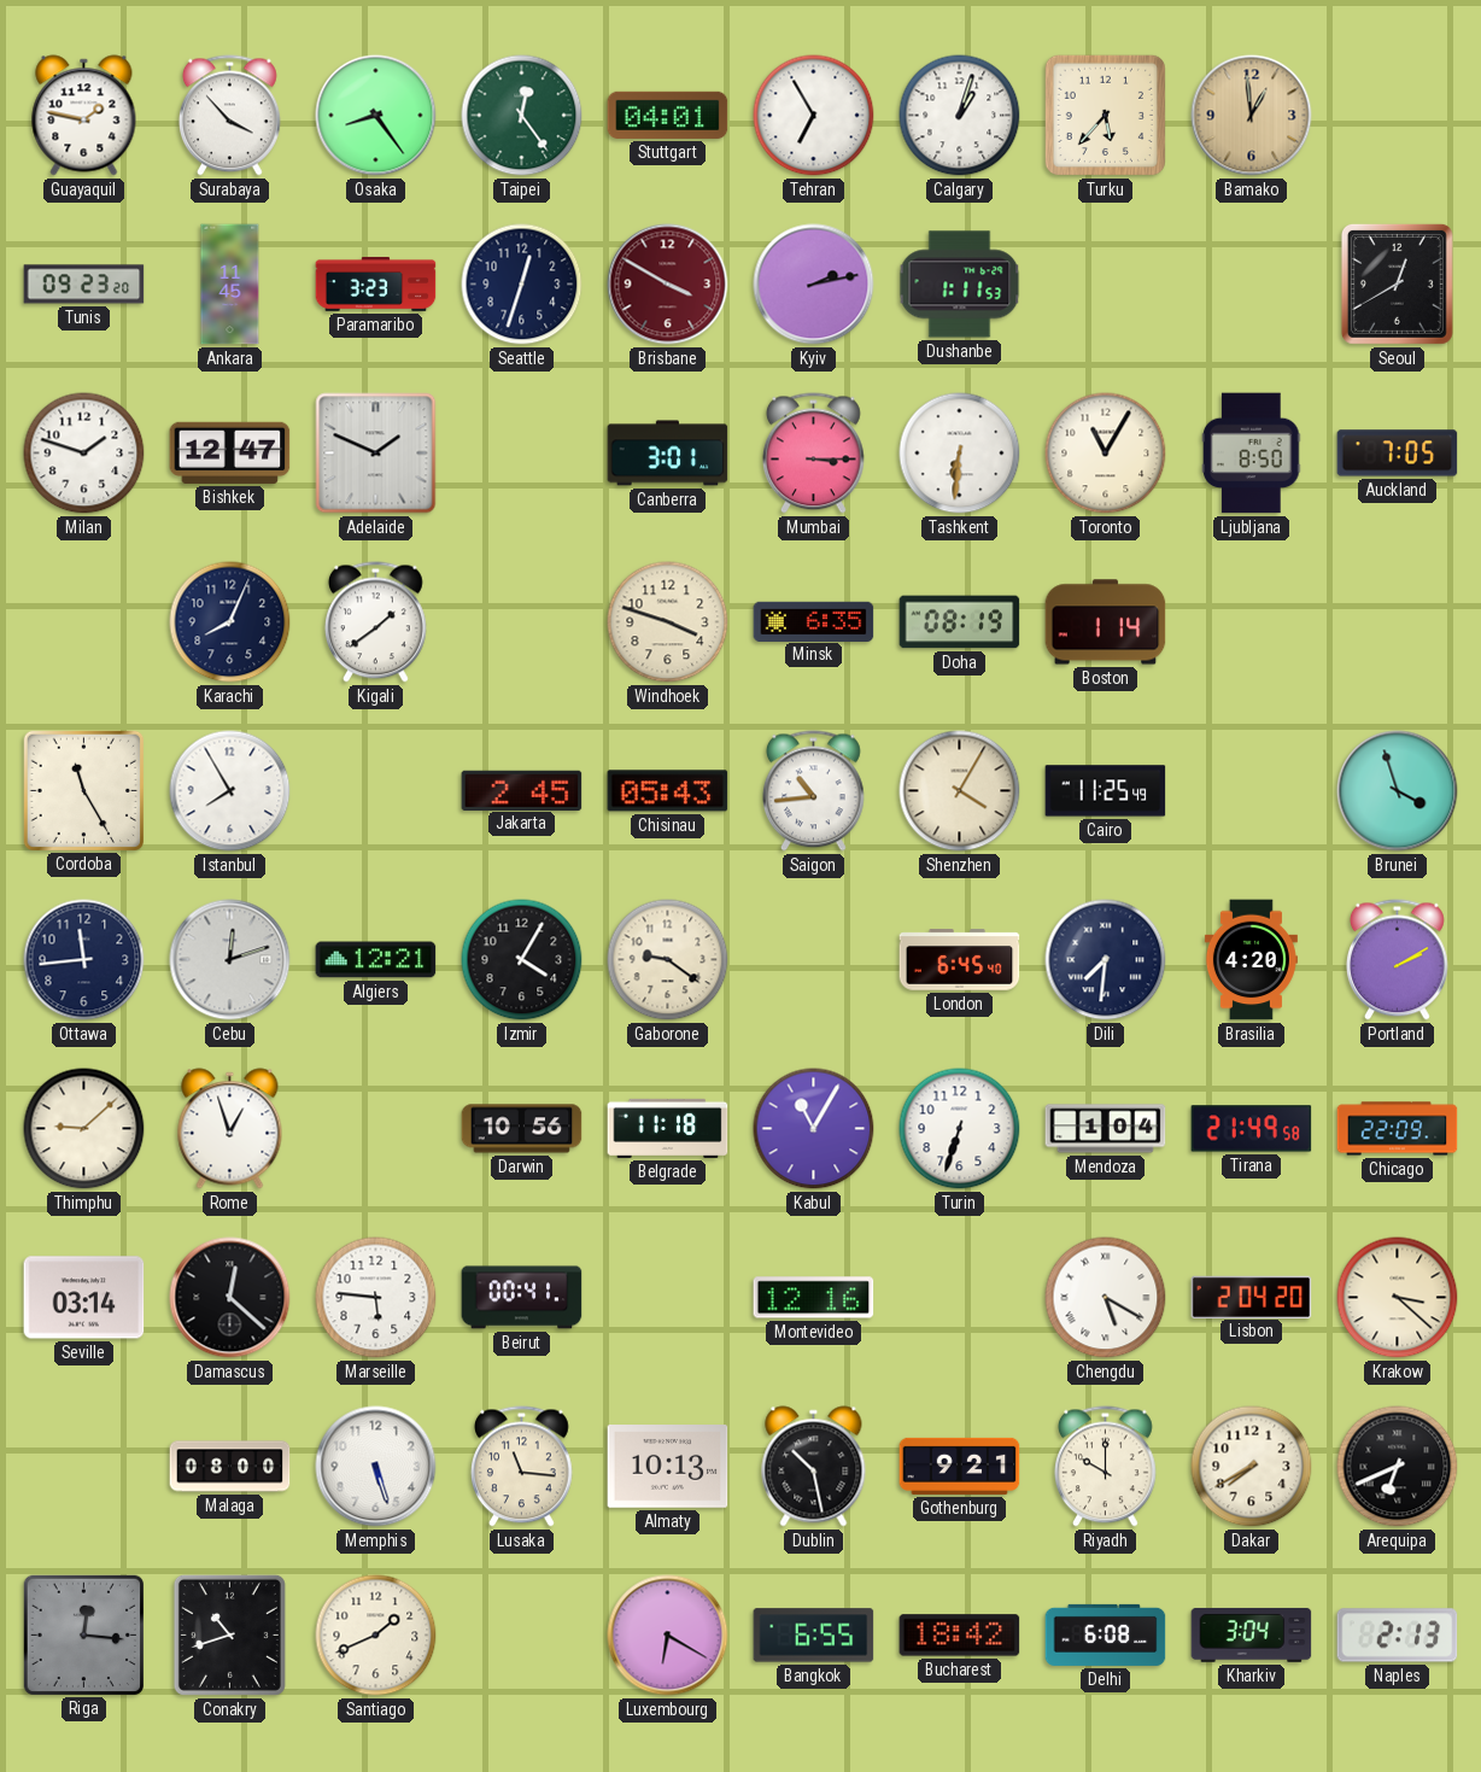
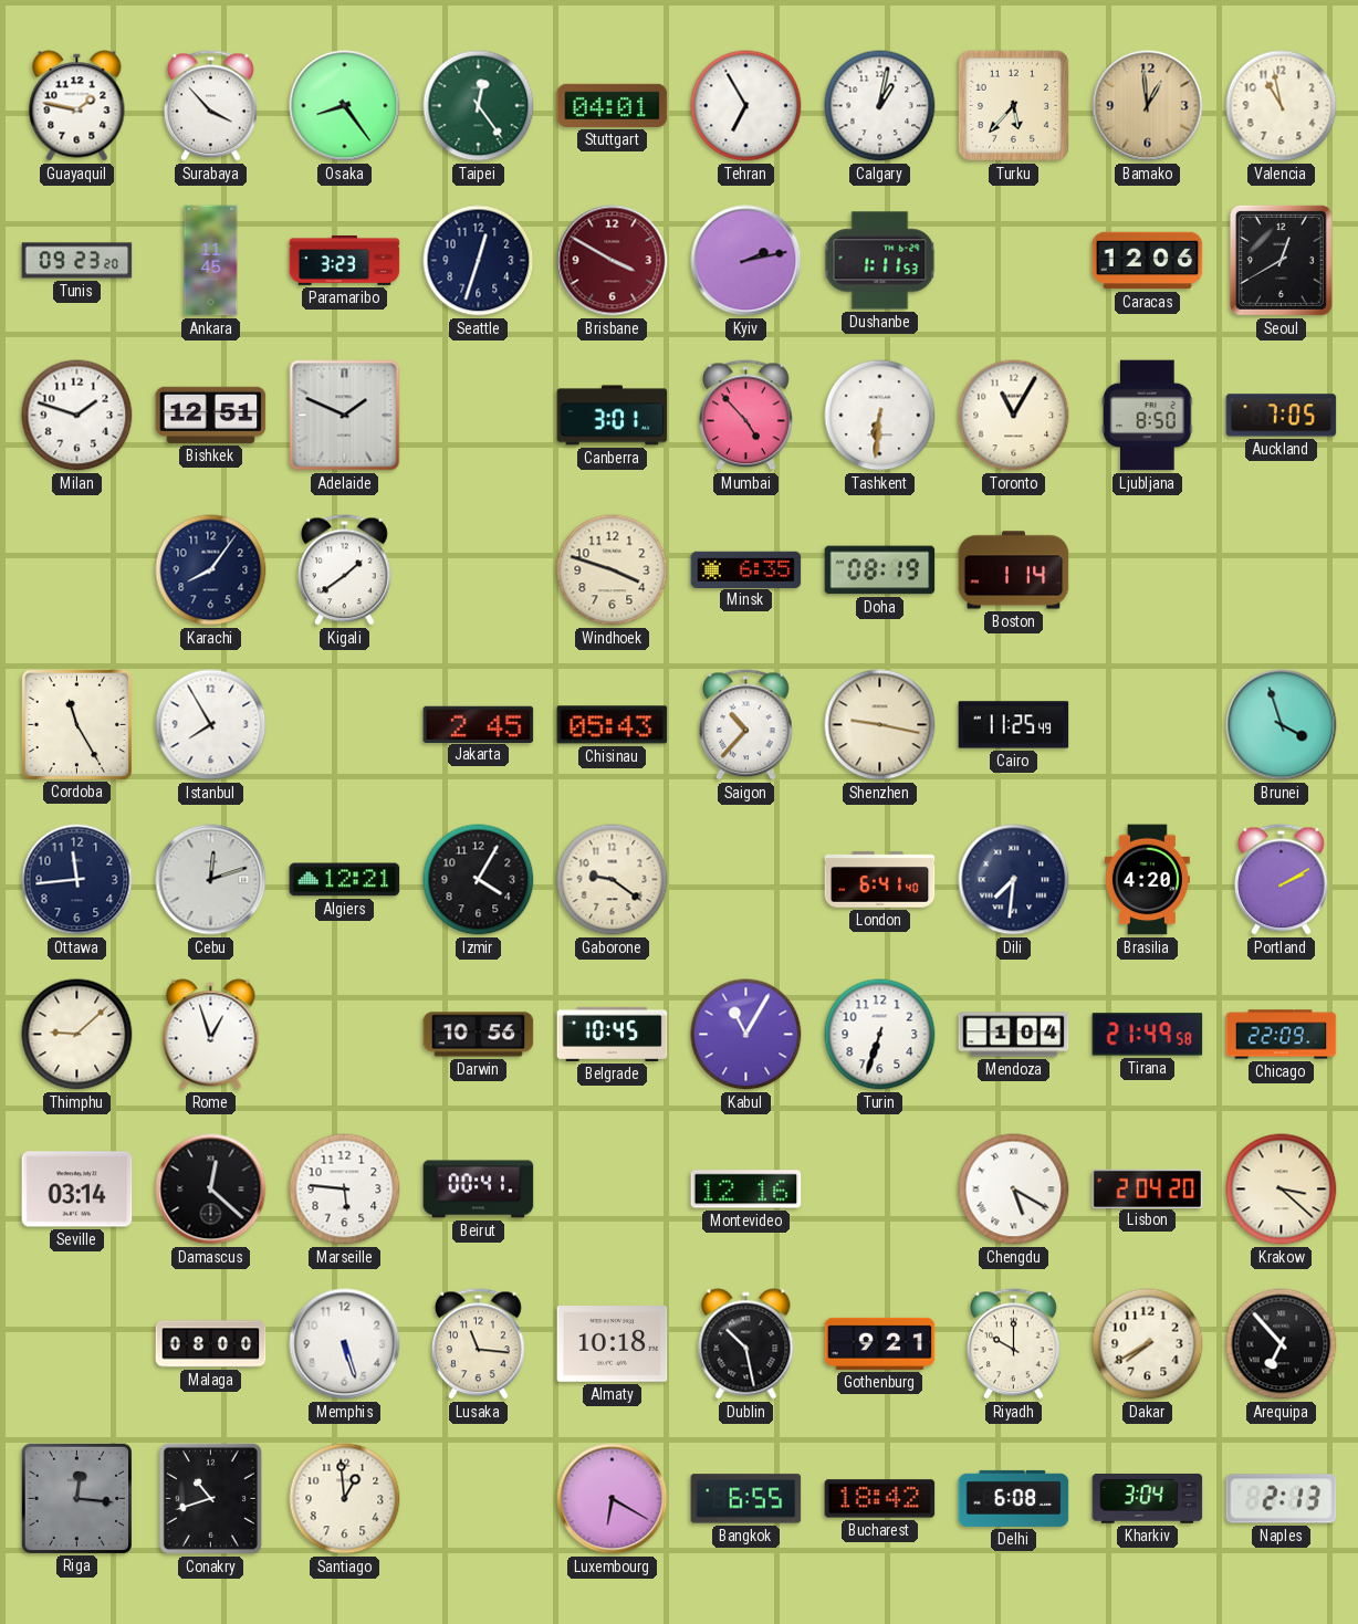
Calgary: 1:03 -> 1:02
Valencia: none -> 10:58
Caracas: none -> 12:06
Bishkek: 12:47 -> 12:51
Mumbai: 3:15 -> 4:53
Karachi: 8:04 -> 8:06
Saigon: 10:44 -> 10:37
Shenzhen: 4:05 -> 9:17
London: 6:45 -> 6:41
Belgrade: 11:18 -> 10:45
Almaty: 10:13 -> 10:18
Arequipa: 6:41 -> 6:53
Santiago: 1:41 -> 12:59
